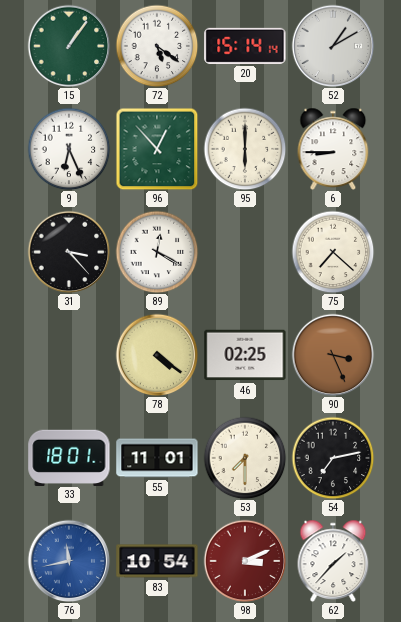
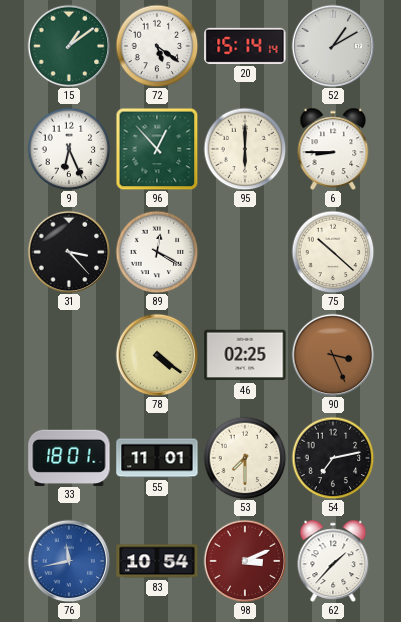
15: 1:06 -> 1:09
75: 7:22 -> 10:22
